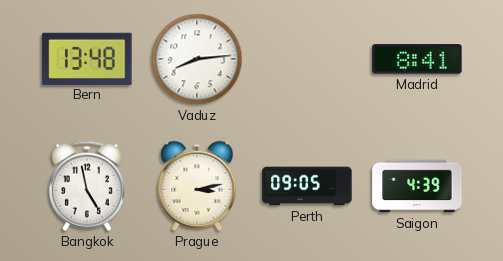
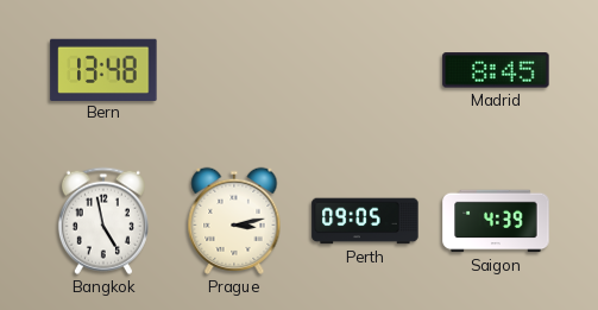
Vaduz: 8:14 -> none
Madrid: 8:41 -> 8:45
